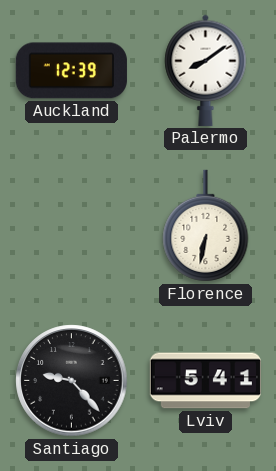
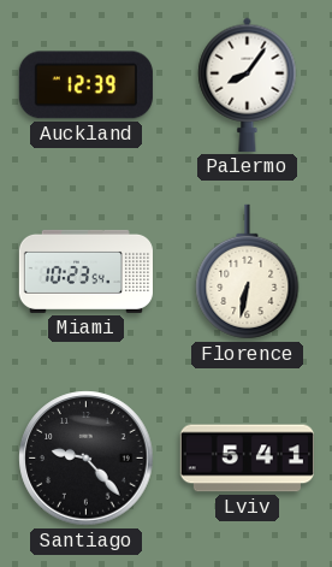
Palermo: 8:09 -> 8:06
Miami: none -> 10:23
